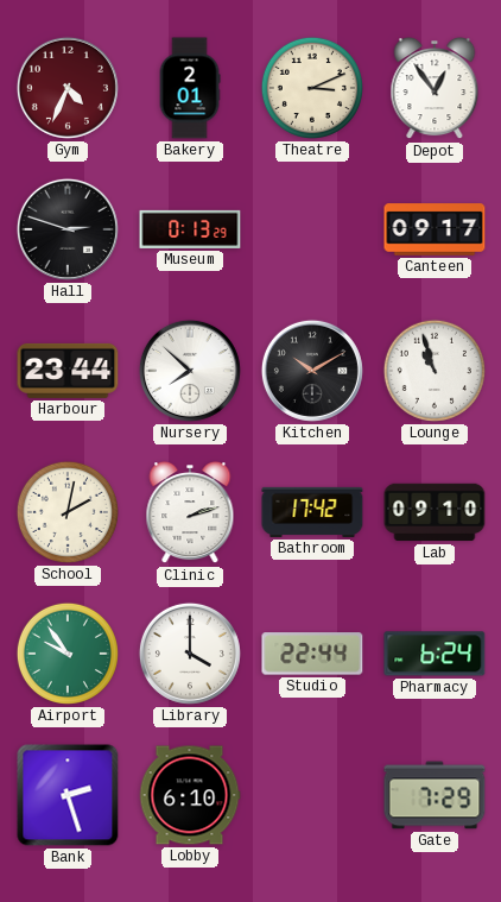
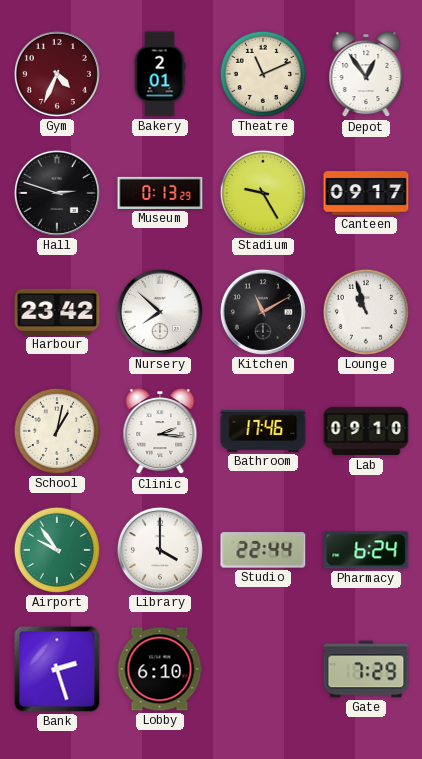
Theatre: 3:11 -> 11:11
Stadium: none -> 9:25
Harbour: 23:44 -> 23:42
Kitchen: 10:10 -> 11:10
School: 2:02 -> 1:02
Clinic: 2:12 -> 2:16
Bathroom: 17:42 -> 17:46
